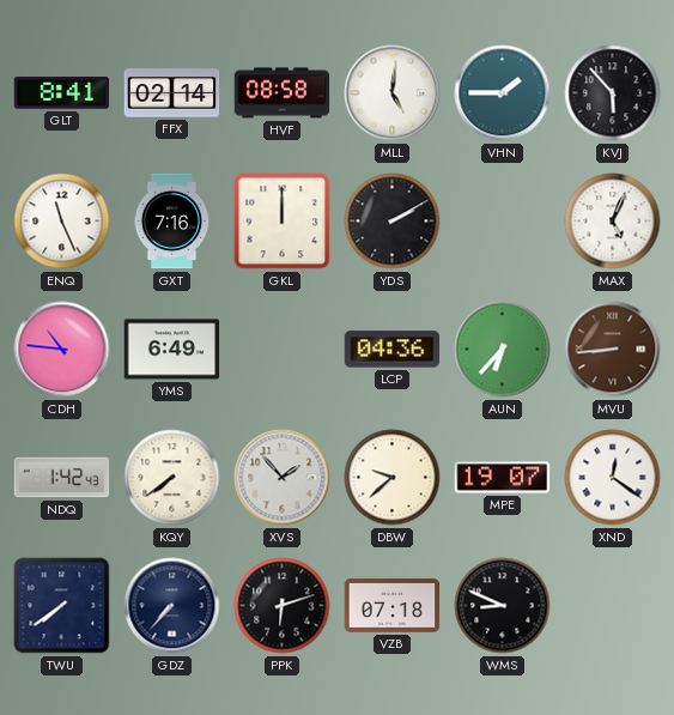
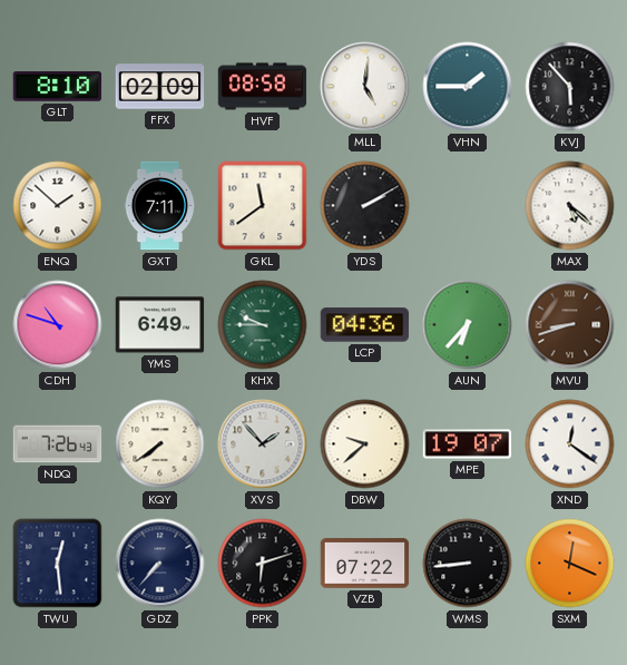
GLT: 8:41 -> 8:10
FFX: 02:14 -> 02:09
ENQ: 11:26 -> 1:52
GXT: 7:16 -> 7:11
GKL: 12:00 -> 11:39
MAX: 5:04 -> 5:22
CDH: 10:46 -> 10:48
KHX: none -> 9:45
MVU: 8:44 -> 8:42
NDQ: 1:42 -> 7:26
TWU: 7:39 -> 12:29
VZB: 07:18 -> 07:22
WMS: 8:49 -> 8:44
SXM: none -> 12:19
